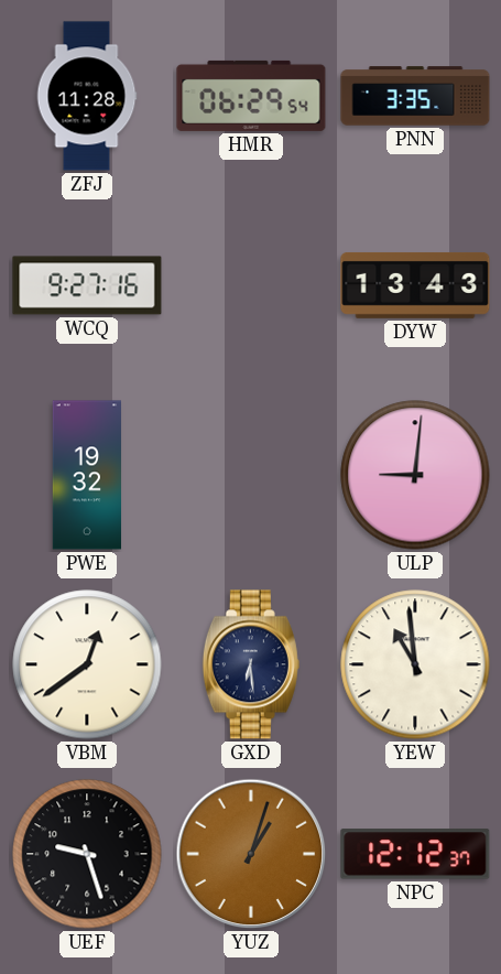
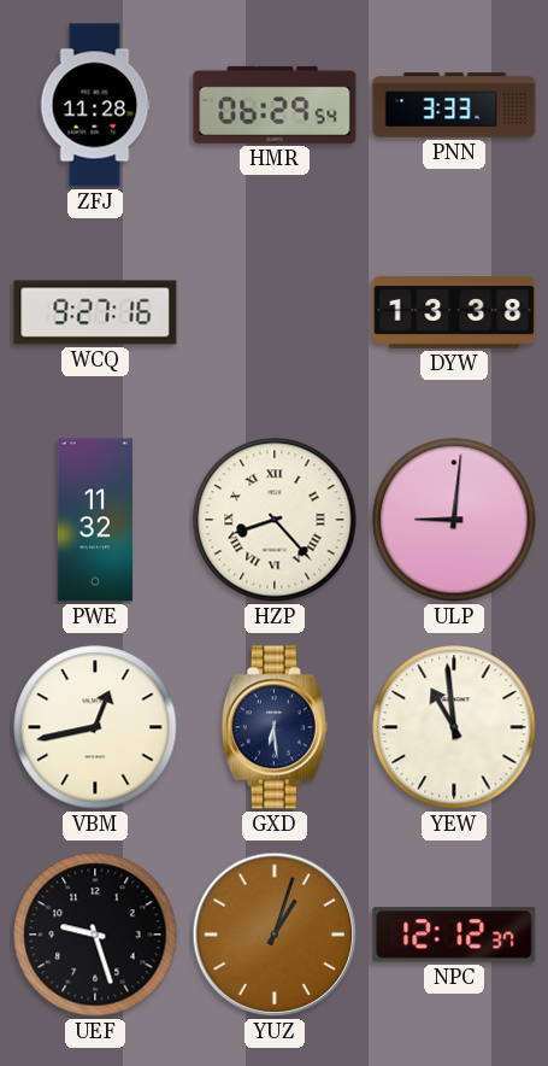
PNN: 3:35 -> 3:33
DYW: 13:43 -> 13:38
PWE: 19:32 -> 11:32
HZP: none -> 8:23
VBM: 12:39 -> 12:43
